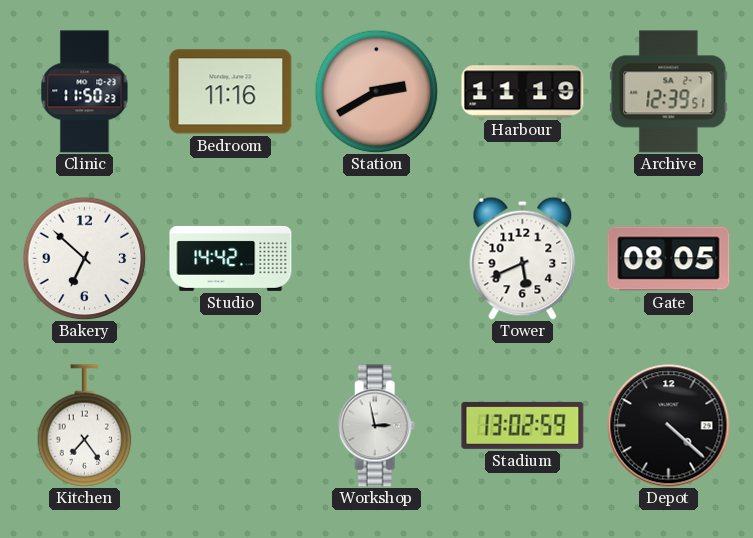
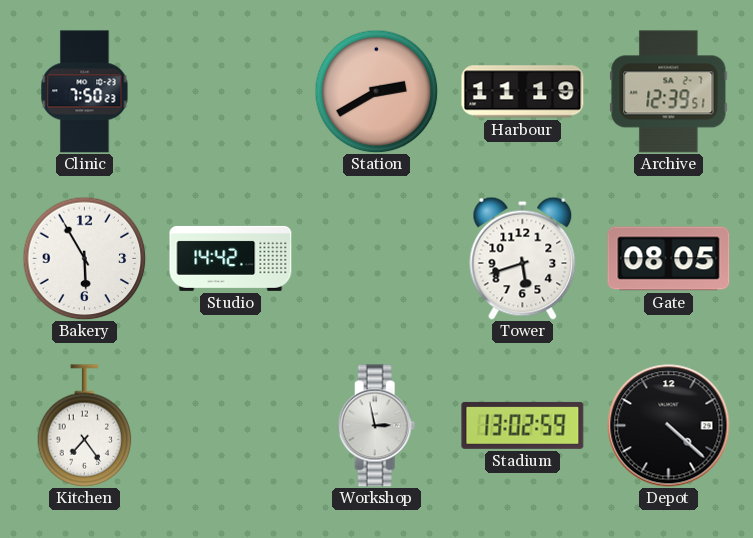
Clinic: 11:50 -> 7:50
Bedroom: 11:16 -> none
Bakery: 6:52 -> 5:55
Tower: 5:41 -> 5:42
